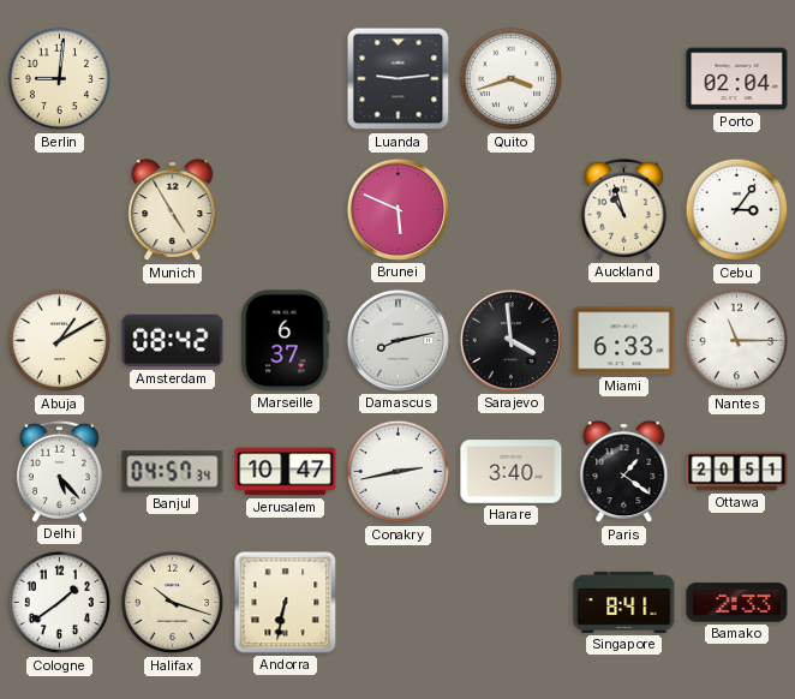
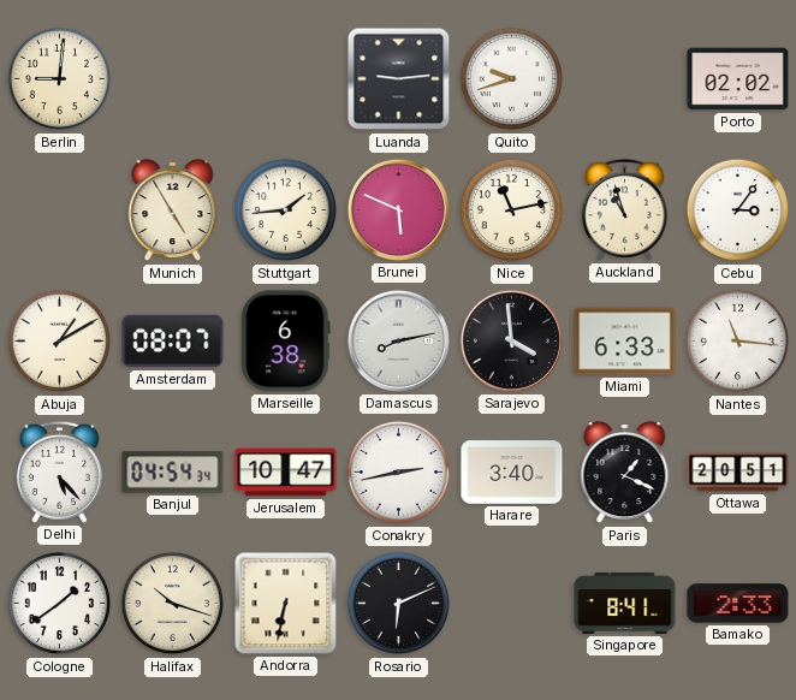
Quito: 3:42 -> 9:42
Porto: 02:04 -> 02:02
Stuttgart: none -> 1:44
Nice: none -> 11:13
Amsterdam: 08:42 -> 08:07
Marseille: 6:37 -> 6:38
Nantes: 11:15 -> 11:16
Banjul: 04:57 -> 04:54
Paris: 1:21 -> 1:19
Rosario: none -> 6:11
